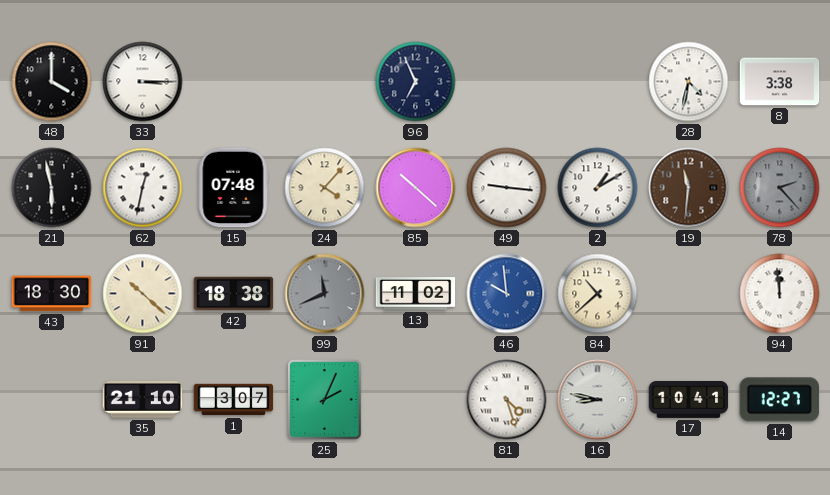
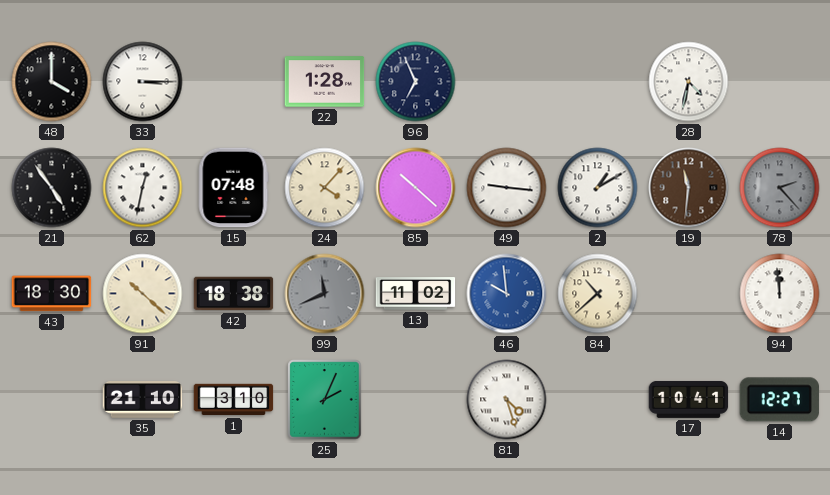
22: none -> 1:28
8: 3:38 -> none
21: 5:58 -> 4:54
1: 3:07 -> 3:10
16: 8:47 -> none
